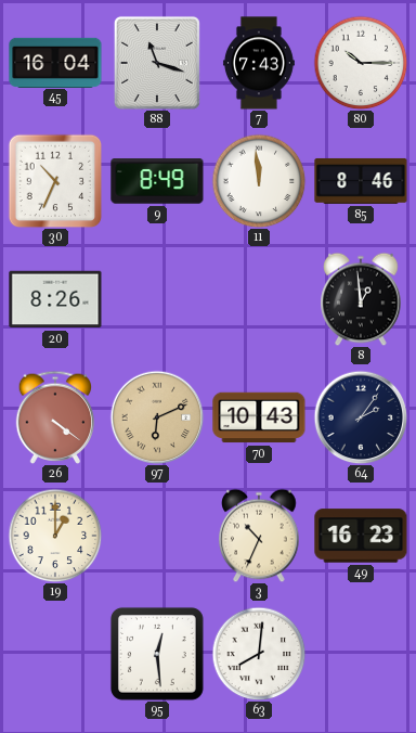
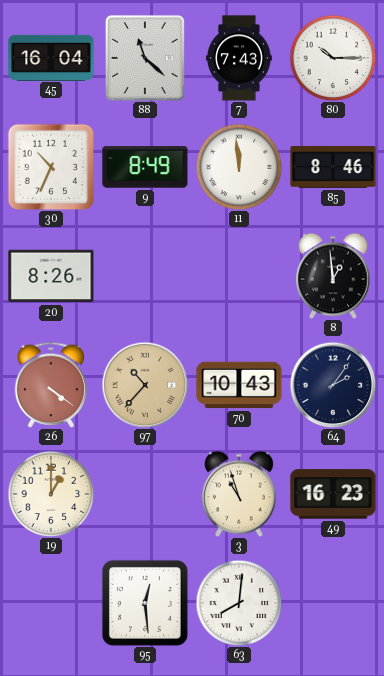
88: 11:18 -> 11:22
97: 6:11 -> 10:37
3: 10:34 -> 10:57
